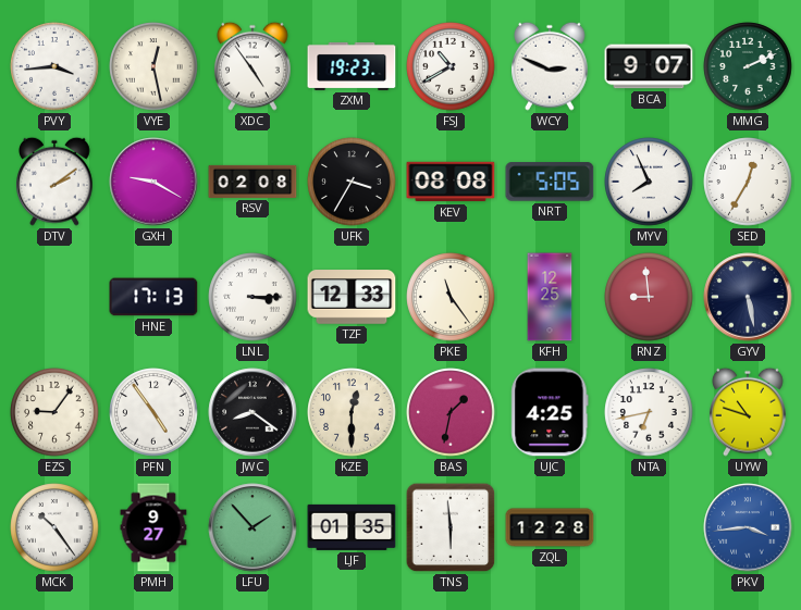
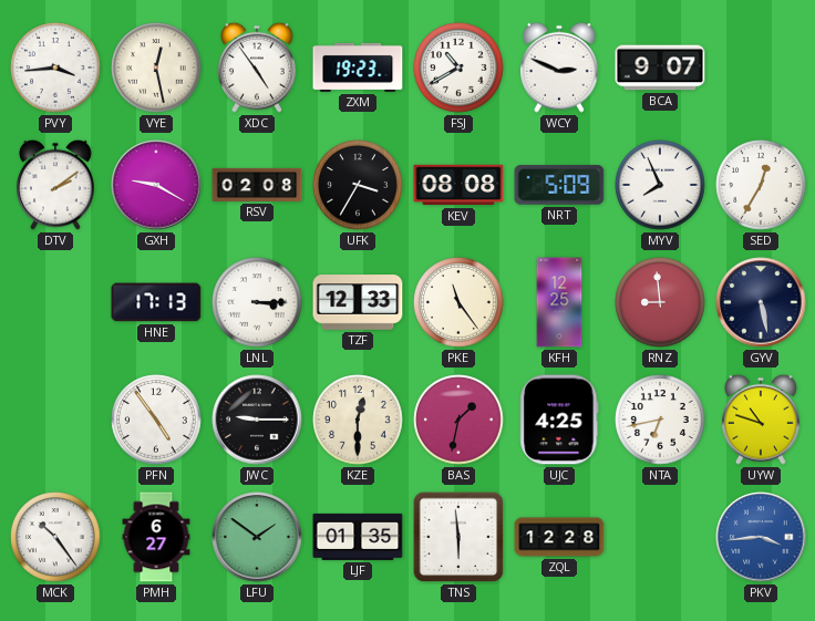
MMG: 2:11 -> none
NRT: 5:05 -> 5:09
EZS: 9:06 -> none
JWC: 8:21 -> 9:15
PMH: 9:27 -> 6:27
LFU: 1:53 -> 1:51
